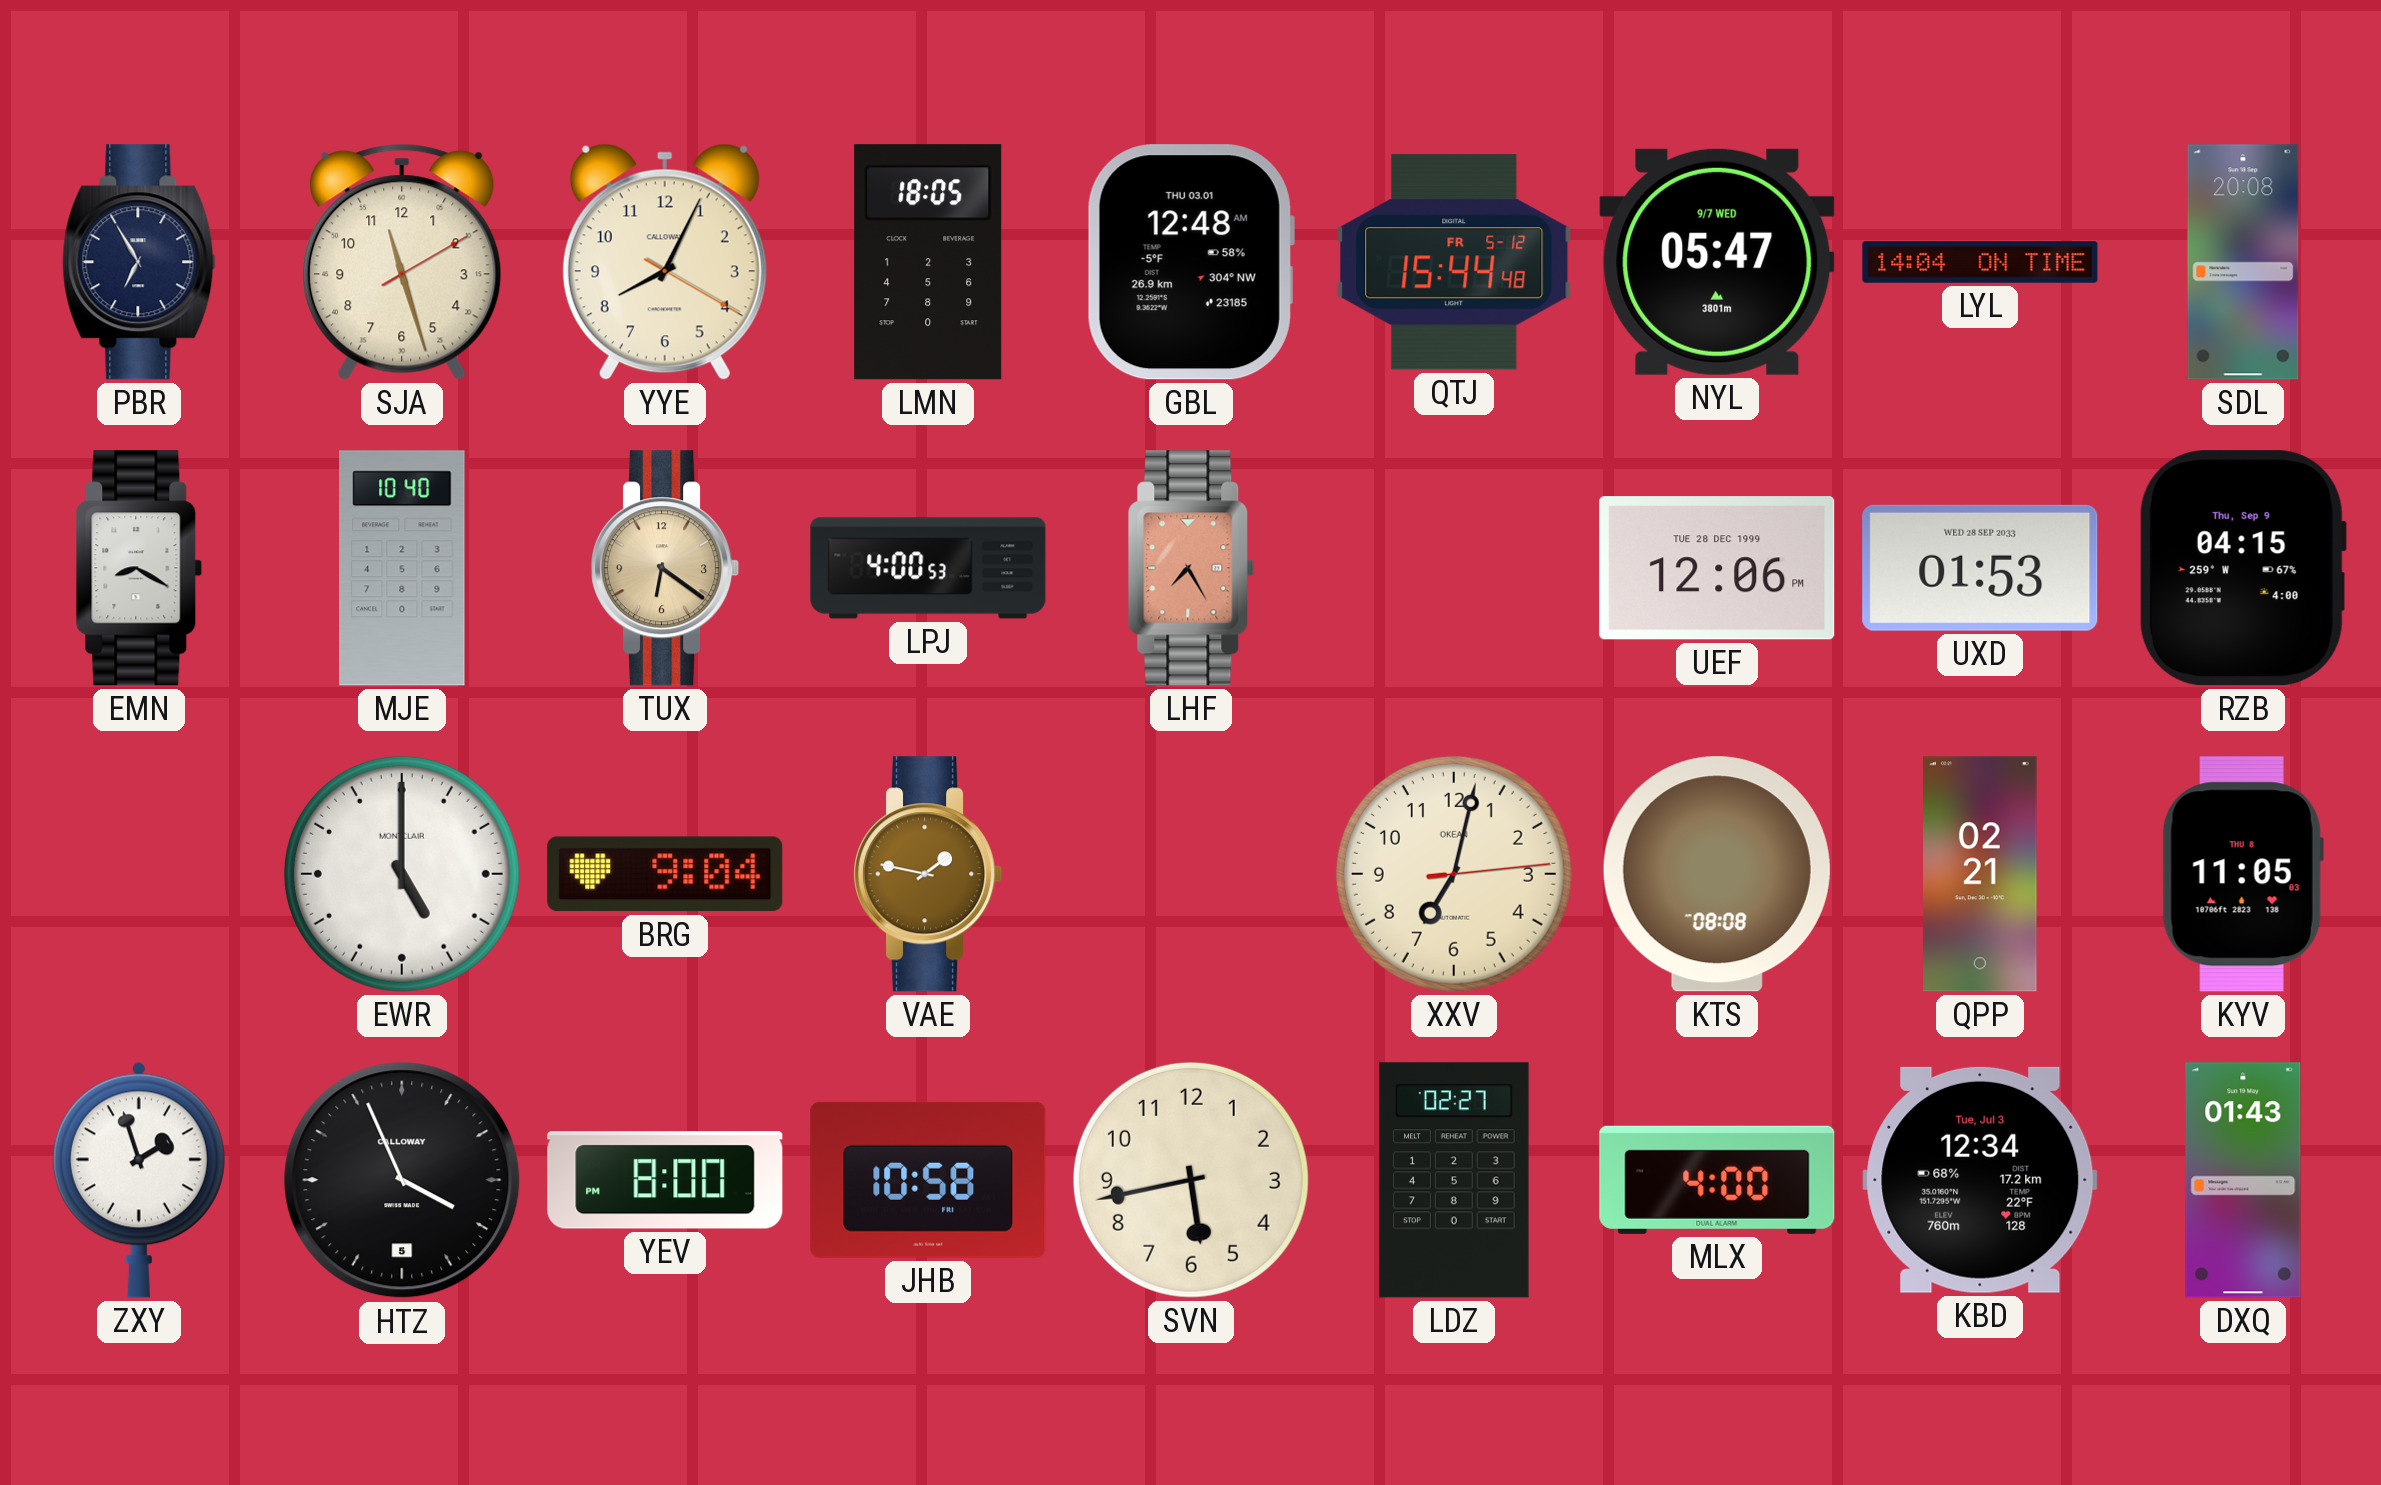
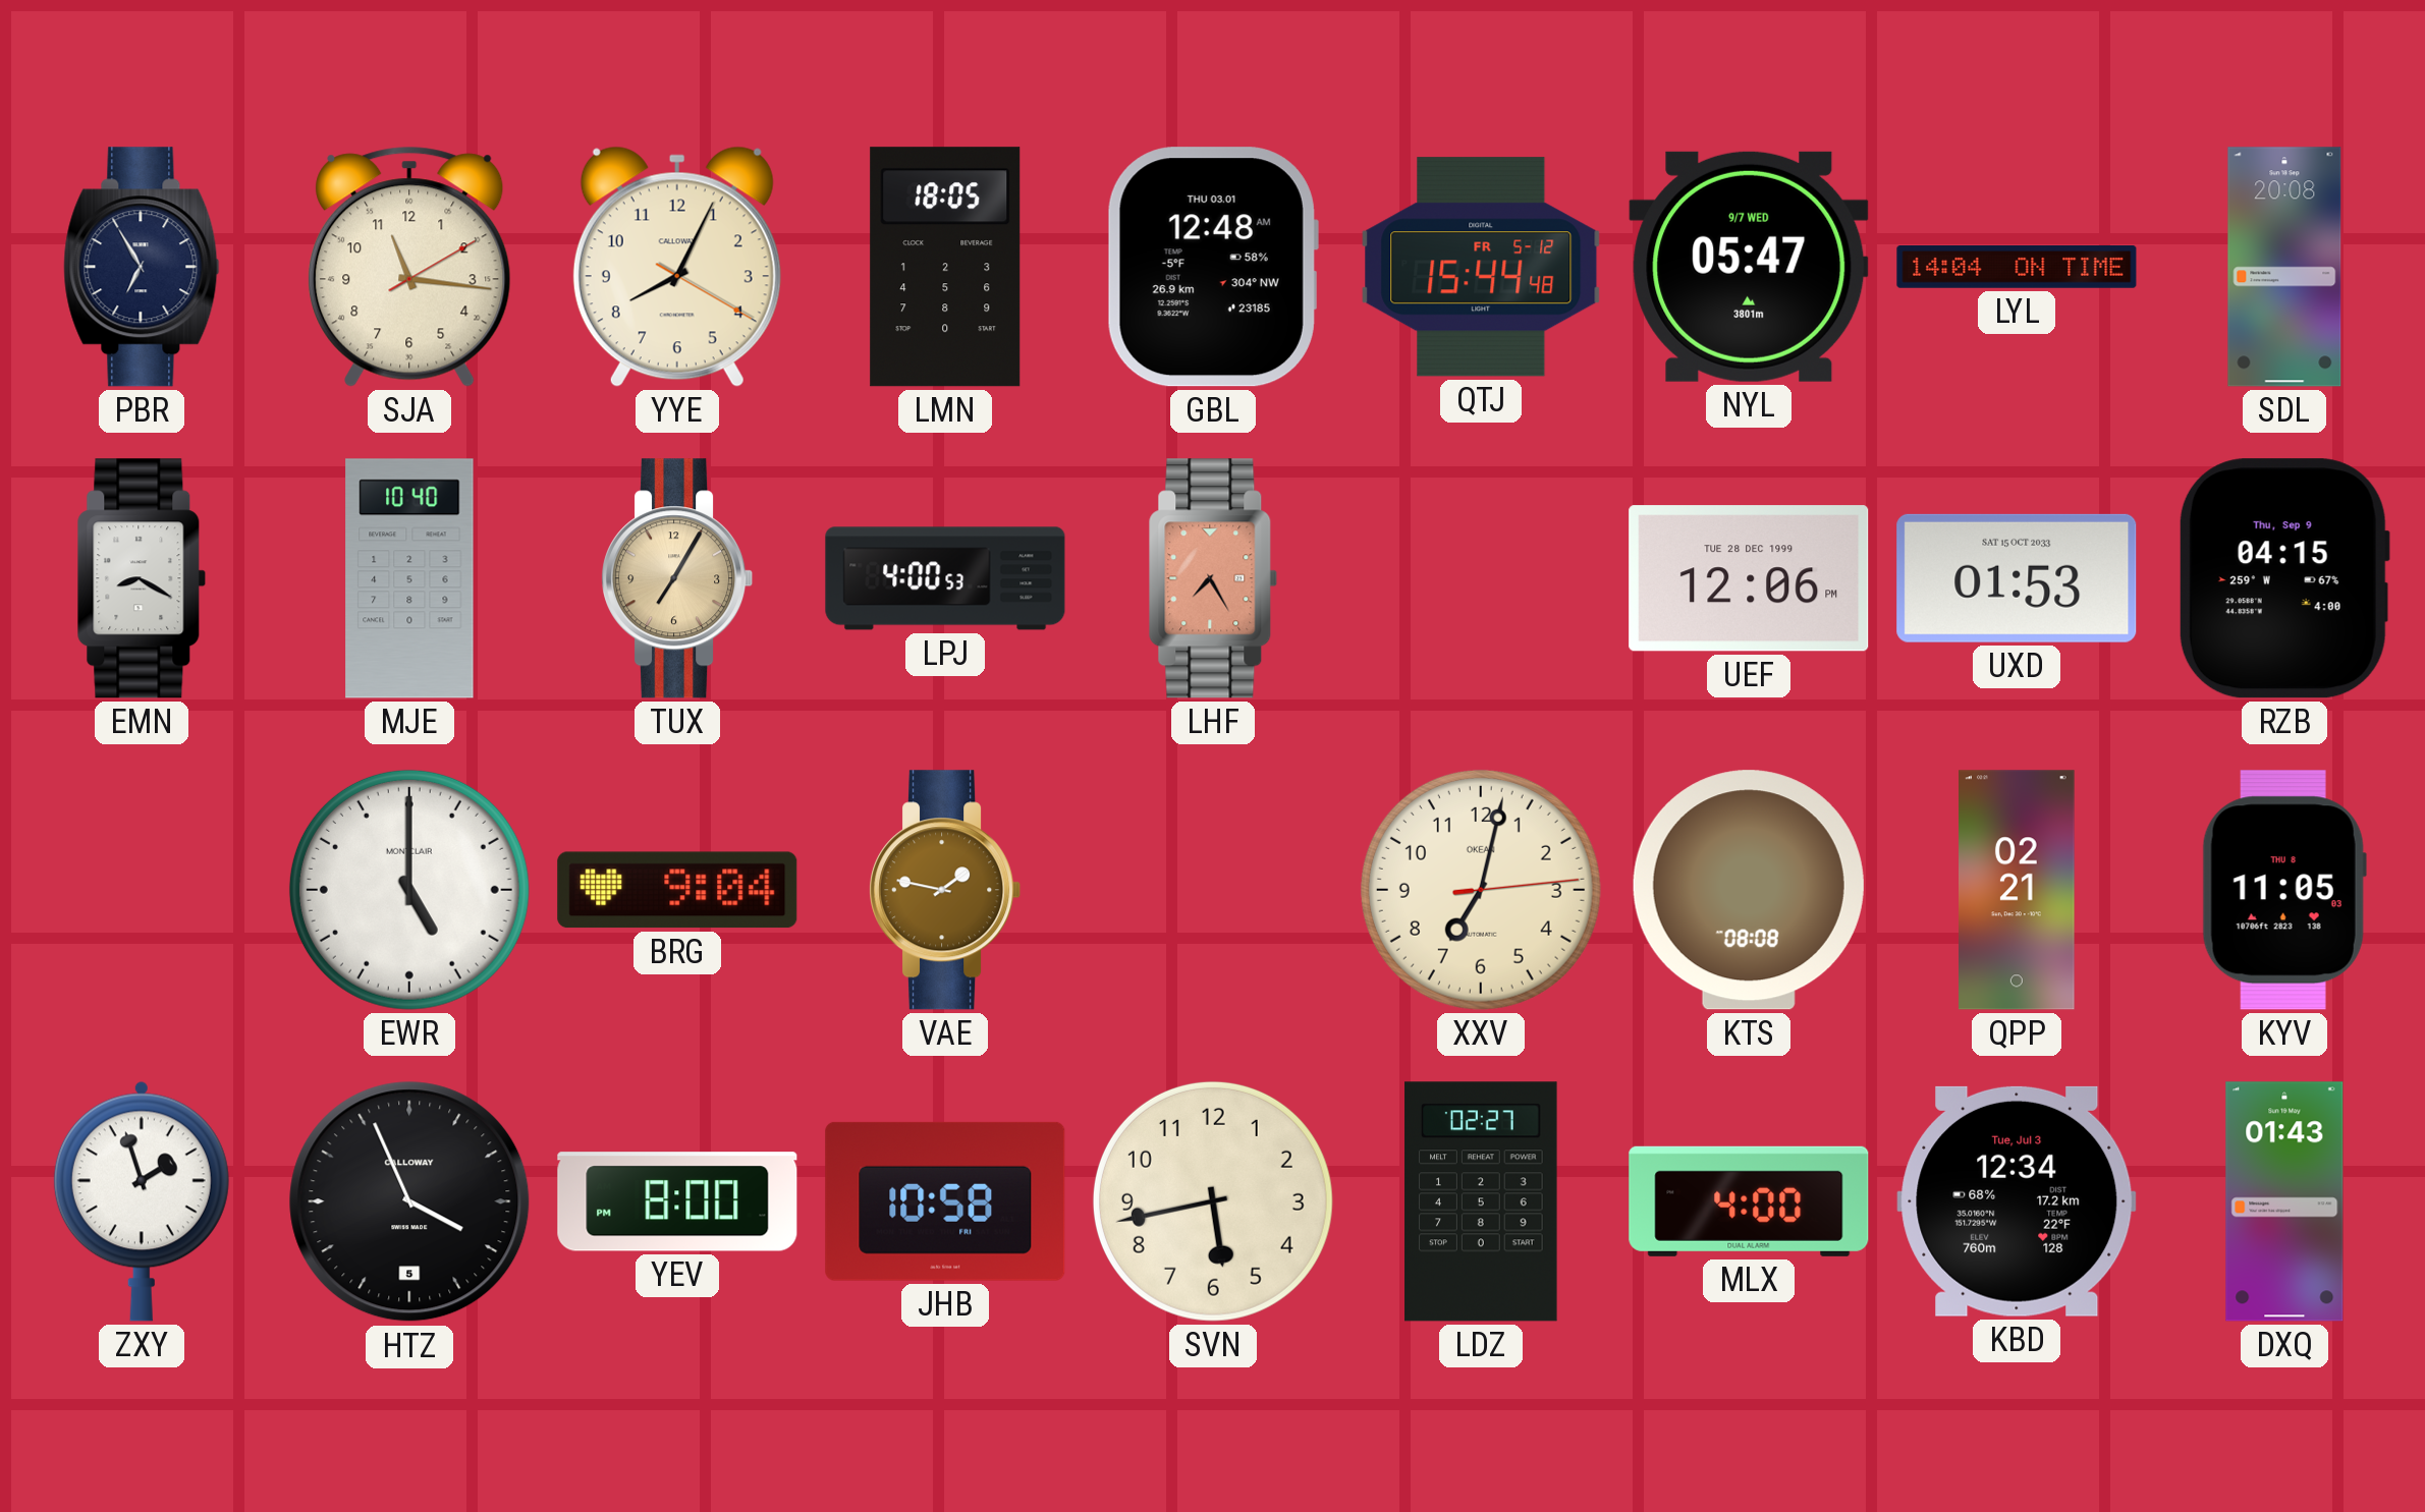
SJA: 11:27 -> 11:16
TUX: 6:21 -> 7:05
UXD date: WED 28 SEP 2033 -> SAT 15 OCT 2033
